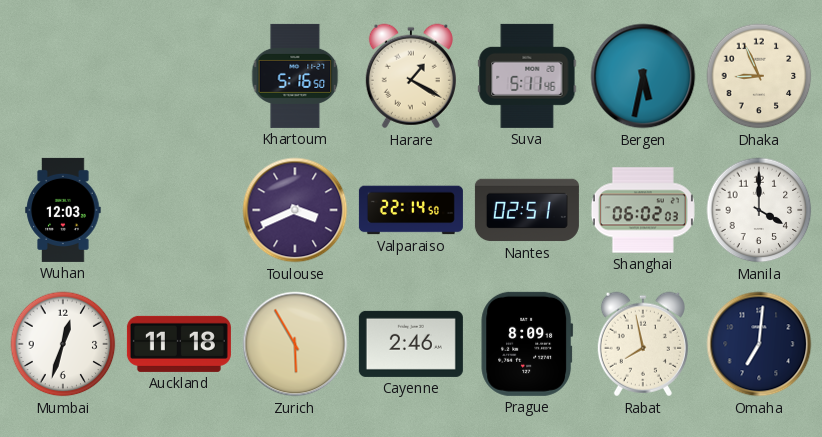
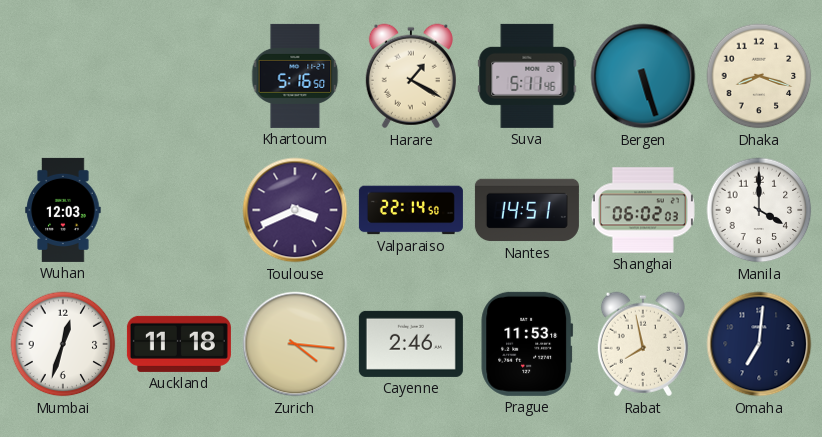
Bergen: 5:32 -> 5:27
Dhaka: 8:56 -> 8:18
Nantes: 02:51 -> 14:51
Zurich: 5:55 -> 4:16
Prague: 8:09 -> 11:53
